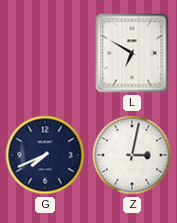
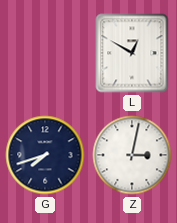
L: 6:50 -> 12:50
G: 7:41 -> 7:42
